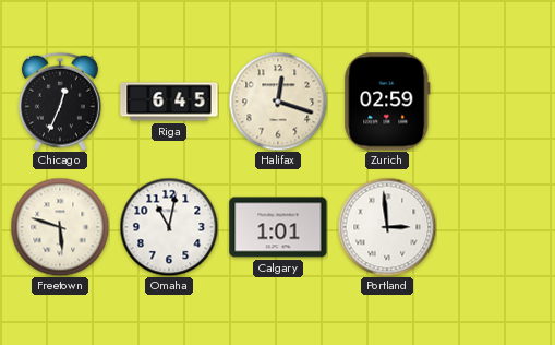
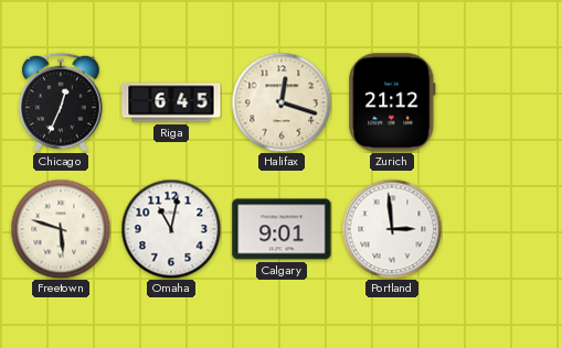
Zurich: 02:59 -> 21:12
Calgary: 1:01 -> 9:01
